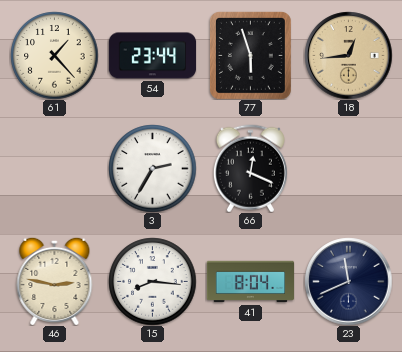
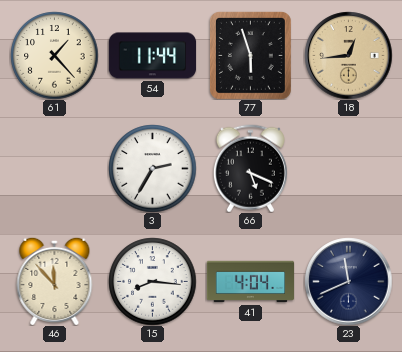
54: 23:44 -> 11:44
66: 12:19 -> 5:19
46: 2:47 -> 11:53
41: 8:04 -> 4:04
